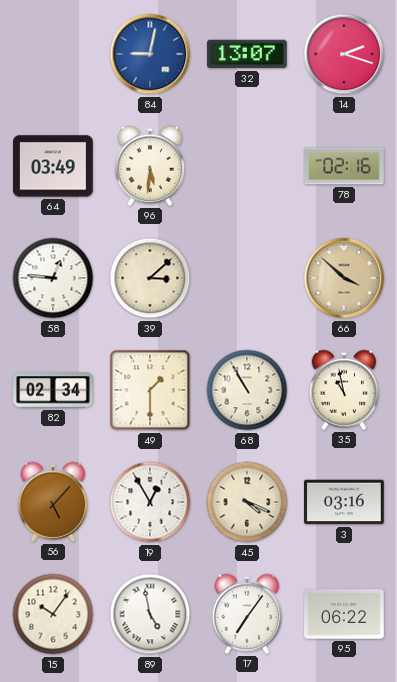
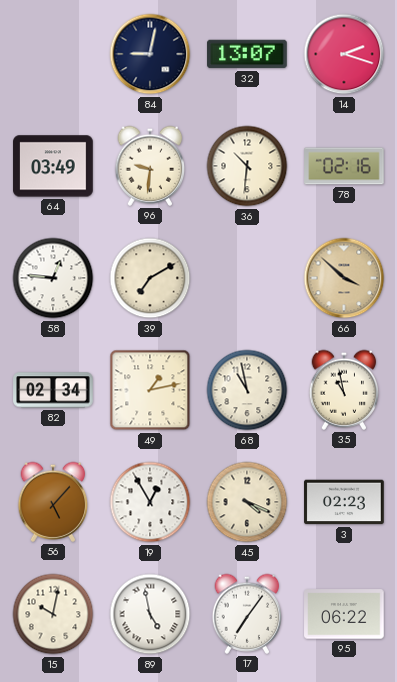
84 dial: blue -> navy
96: 5:31 -> 9:31
36: none -> 10:31
39: 3:08 -> 7:10
49: 1:30 -> 1:13
68: 10:55 -> 10:58
3: 03:16 -> 02:23
15: 10:06 -> 10:02
